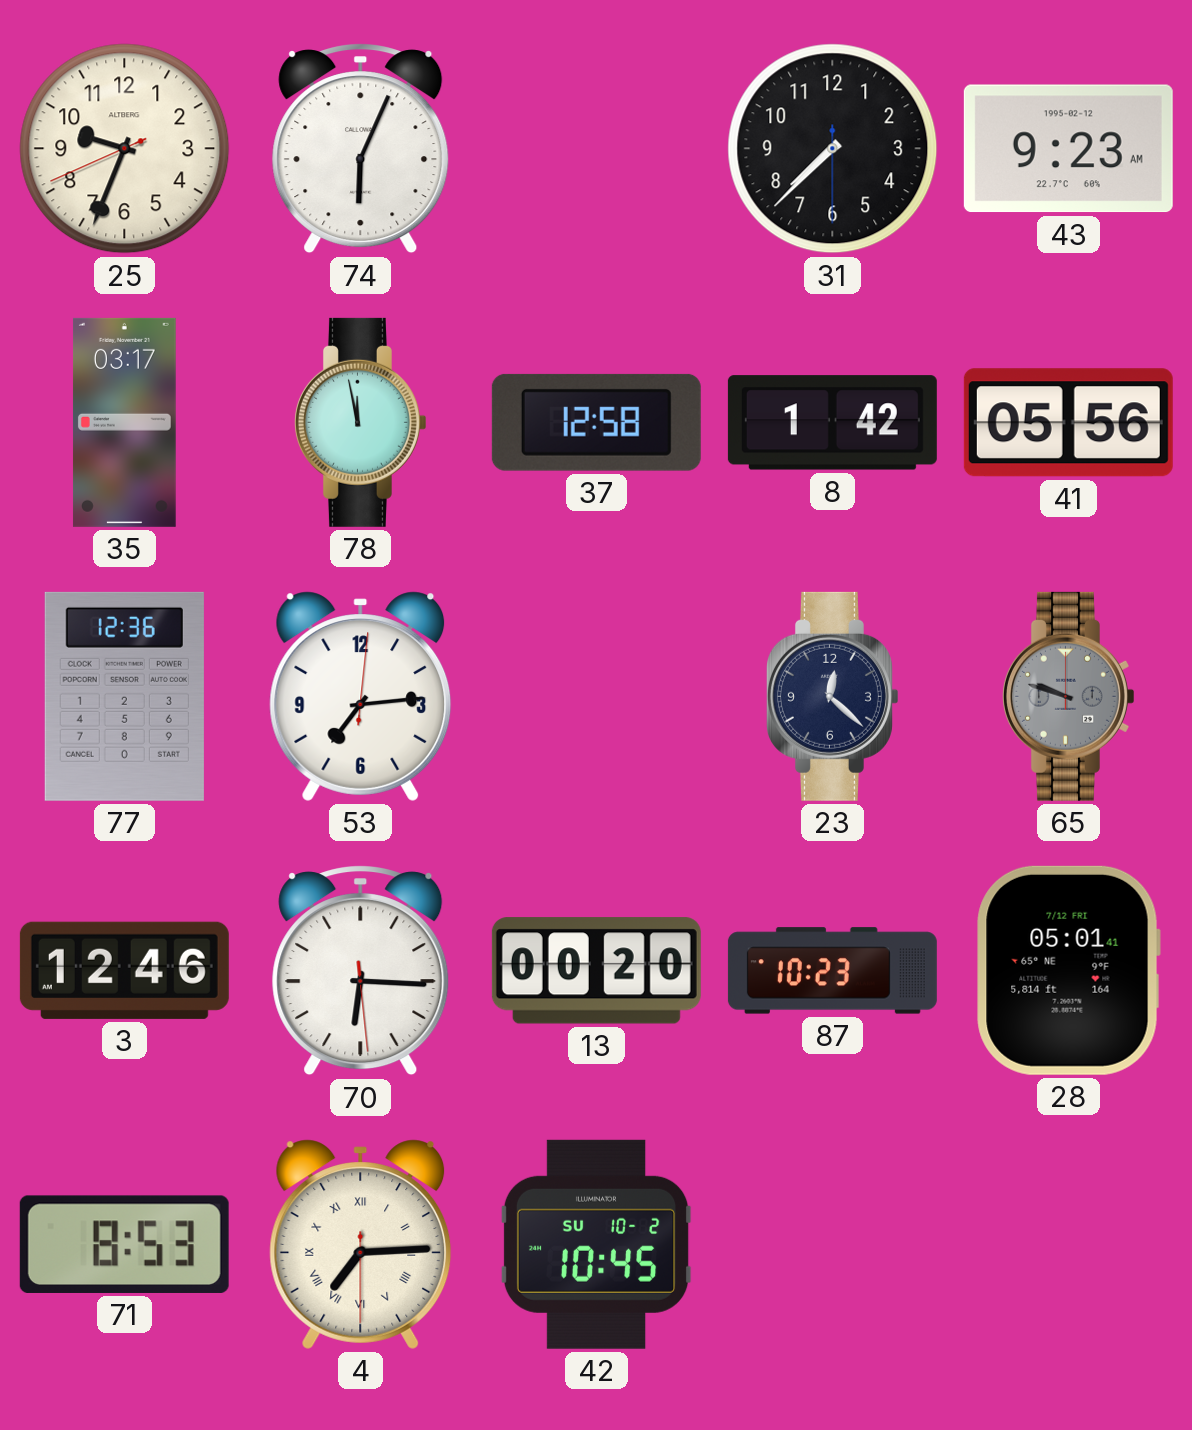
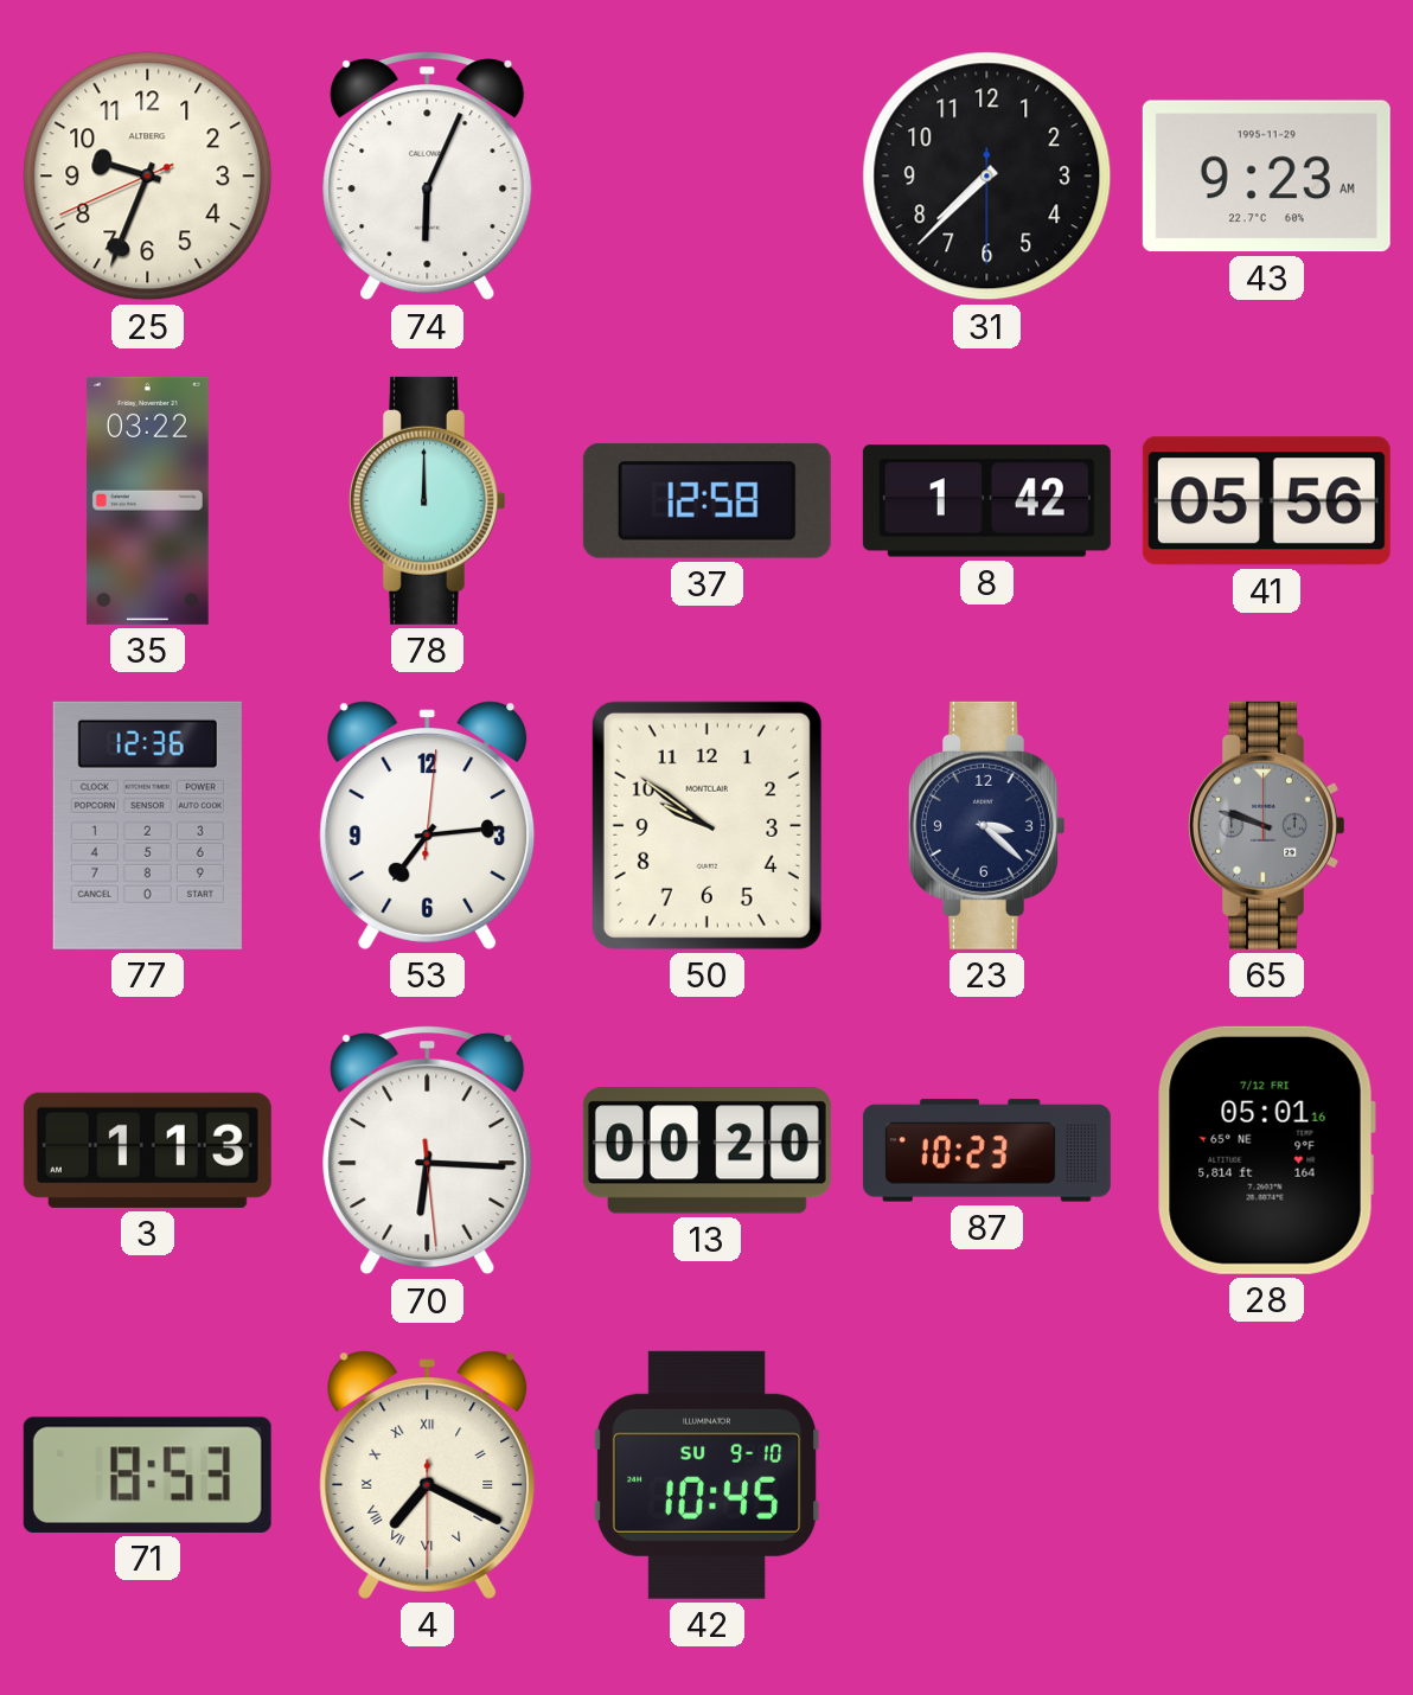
43 date: 1995-02-12 -> 1995-11-29
35: 03:17 -> 03:22
78: 11:58 -> 12:00
50: none -> 9:51
23: 12:22 -> 3:22
3: 12:46 -> 1:13
28: 05:01:41 -> 05:01:16
4: 7:14 -> 7:19
42 date: SU 10-2 -> SU 9-10
